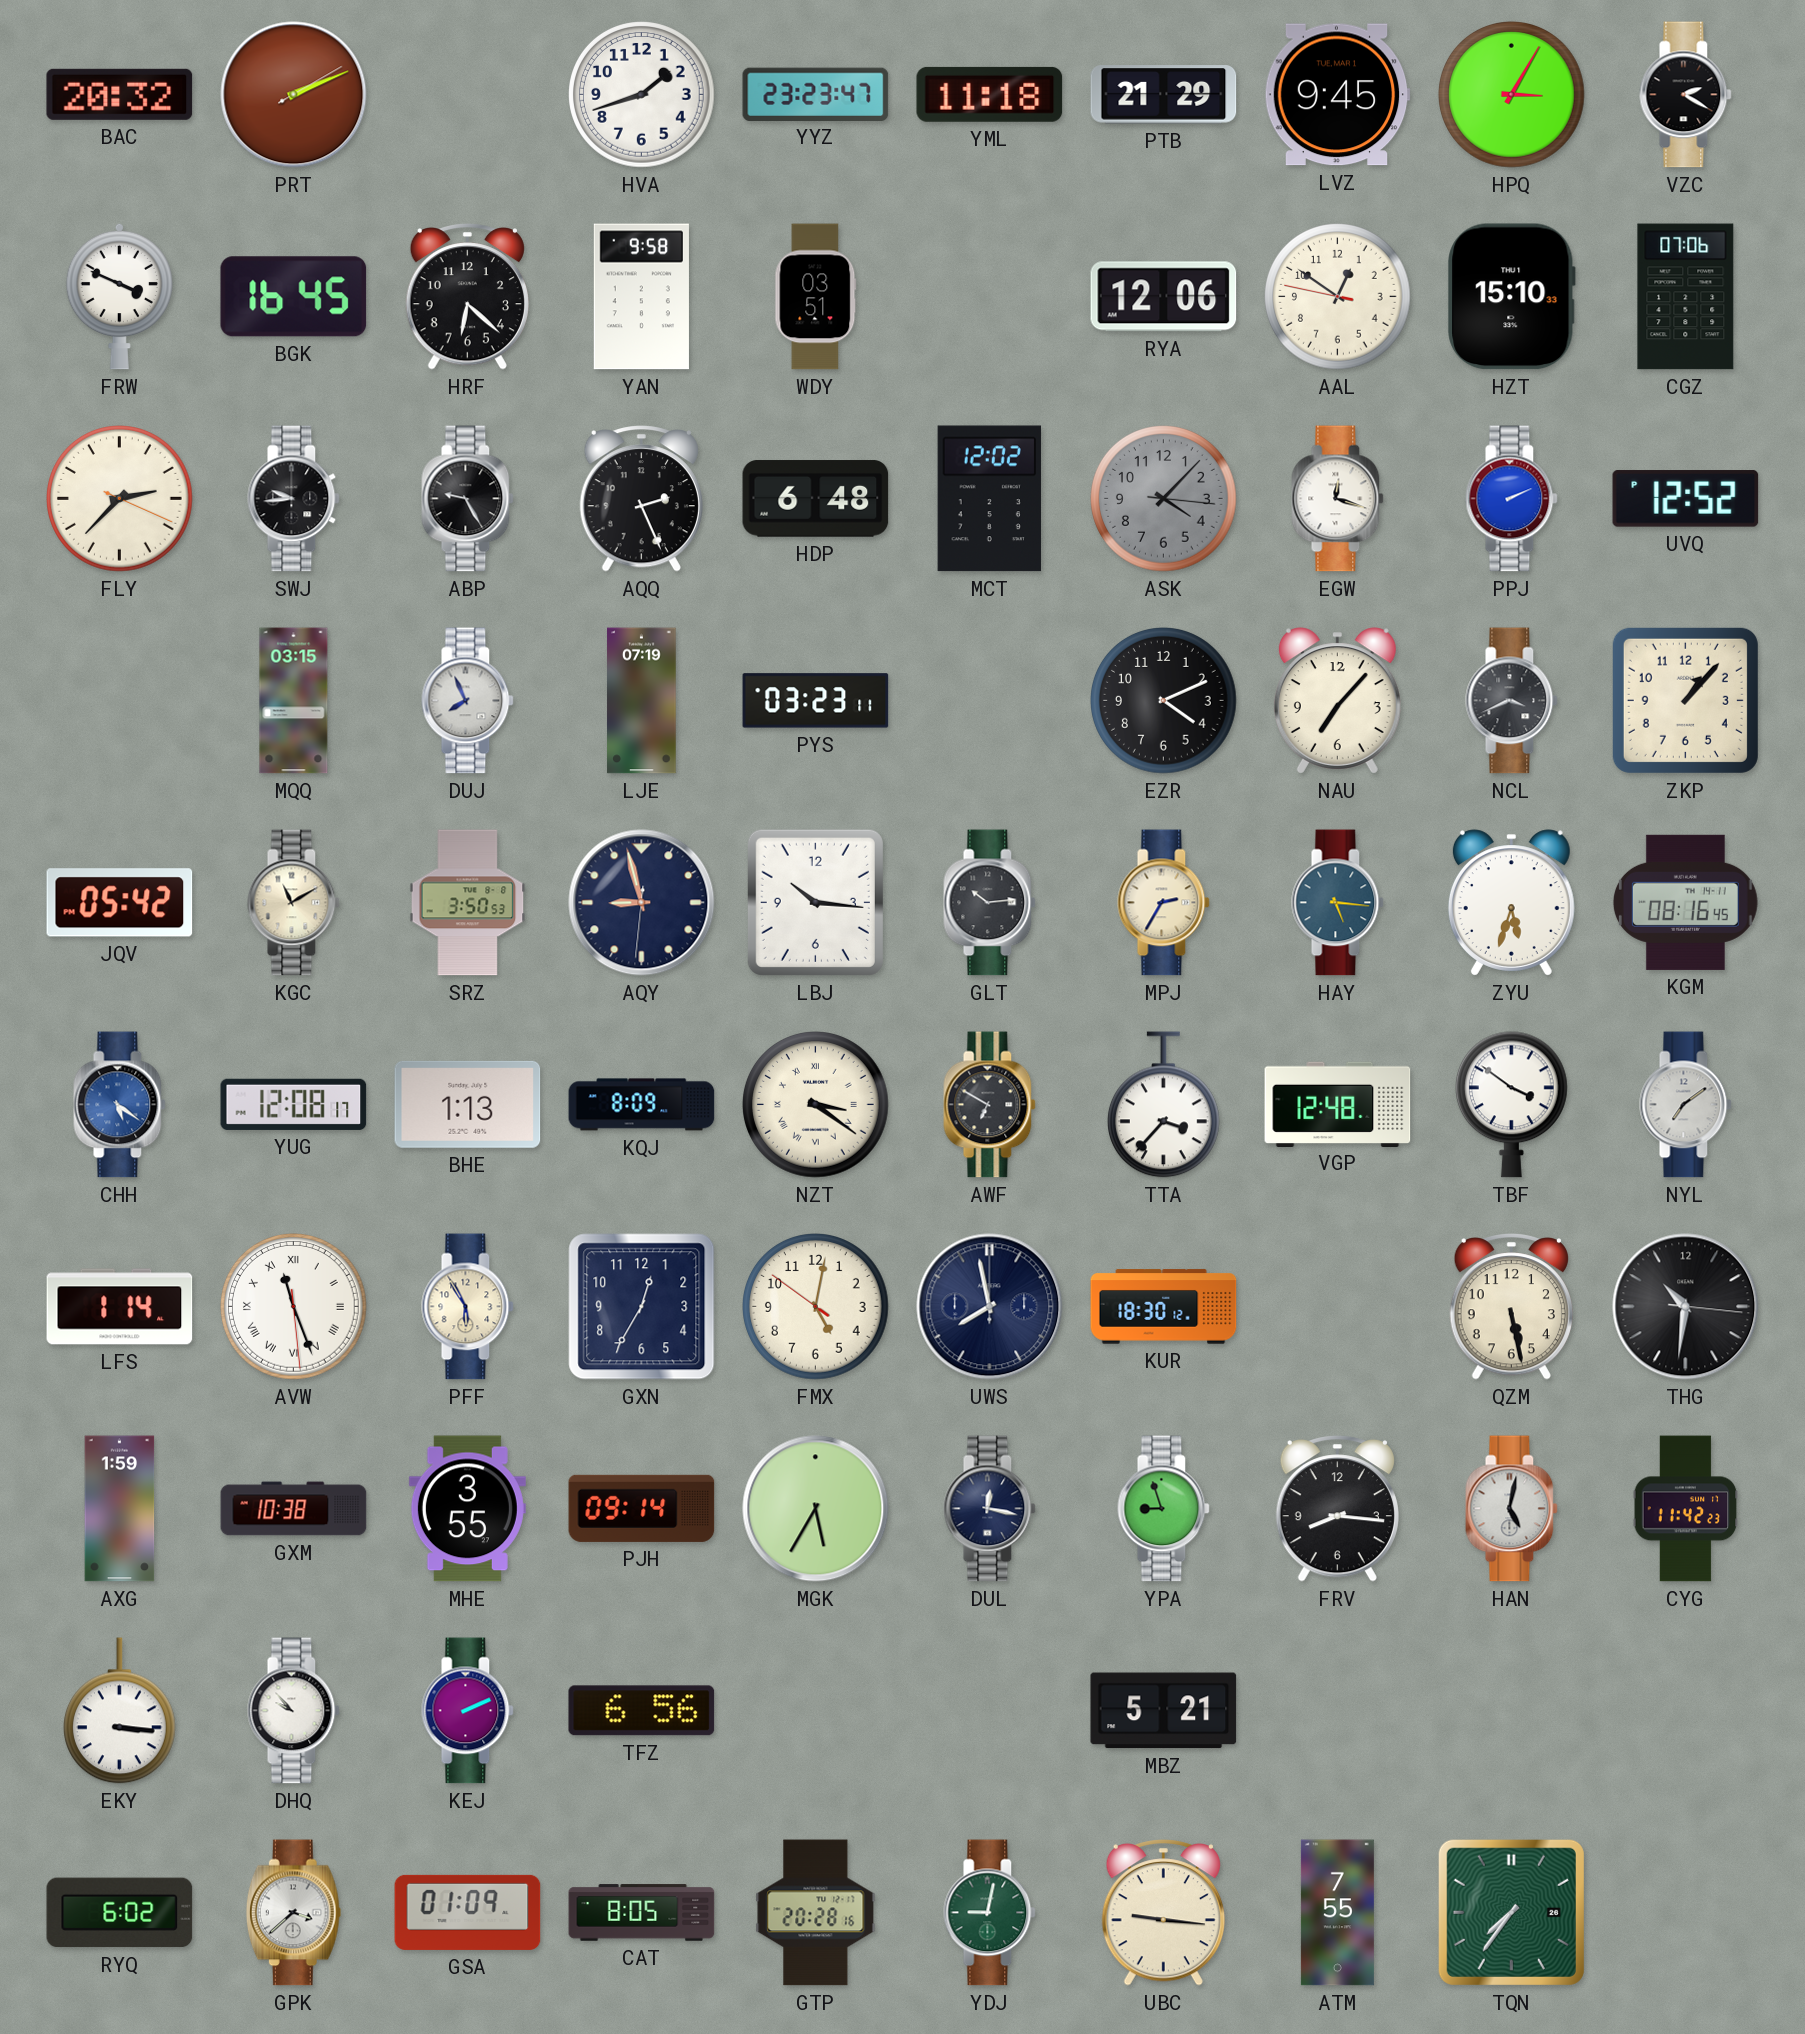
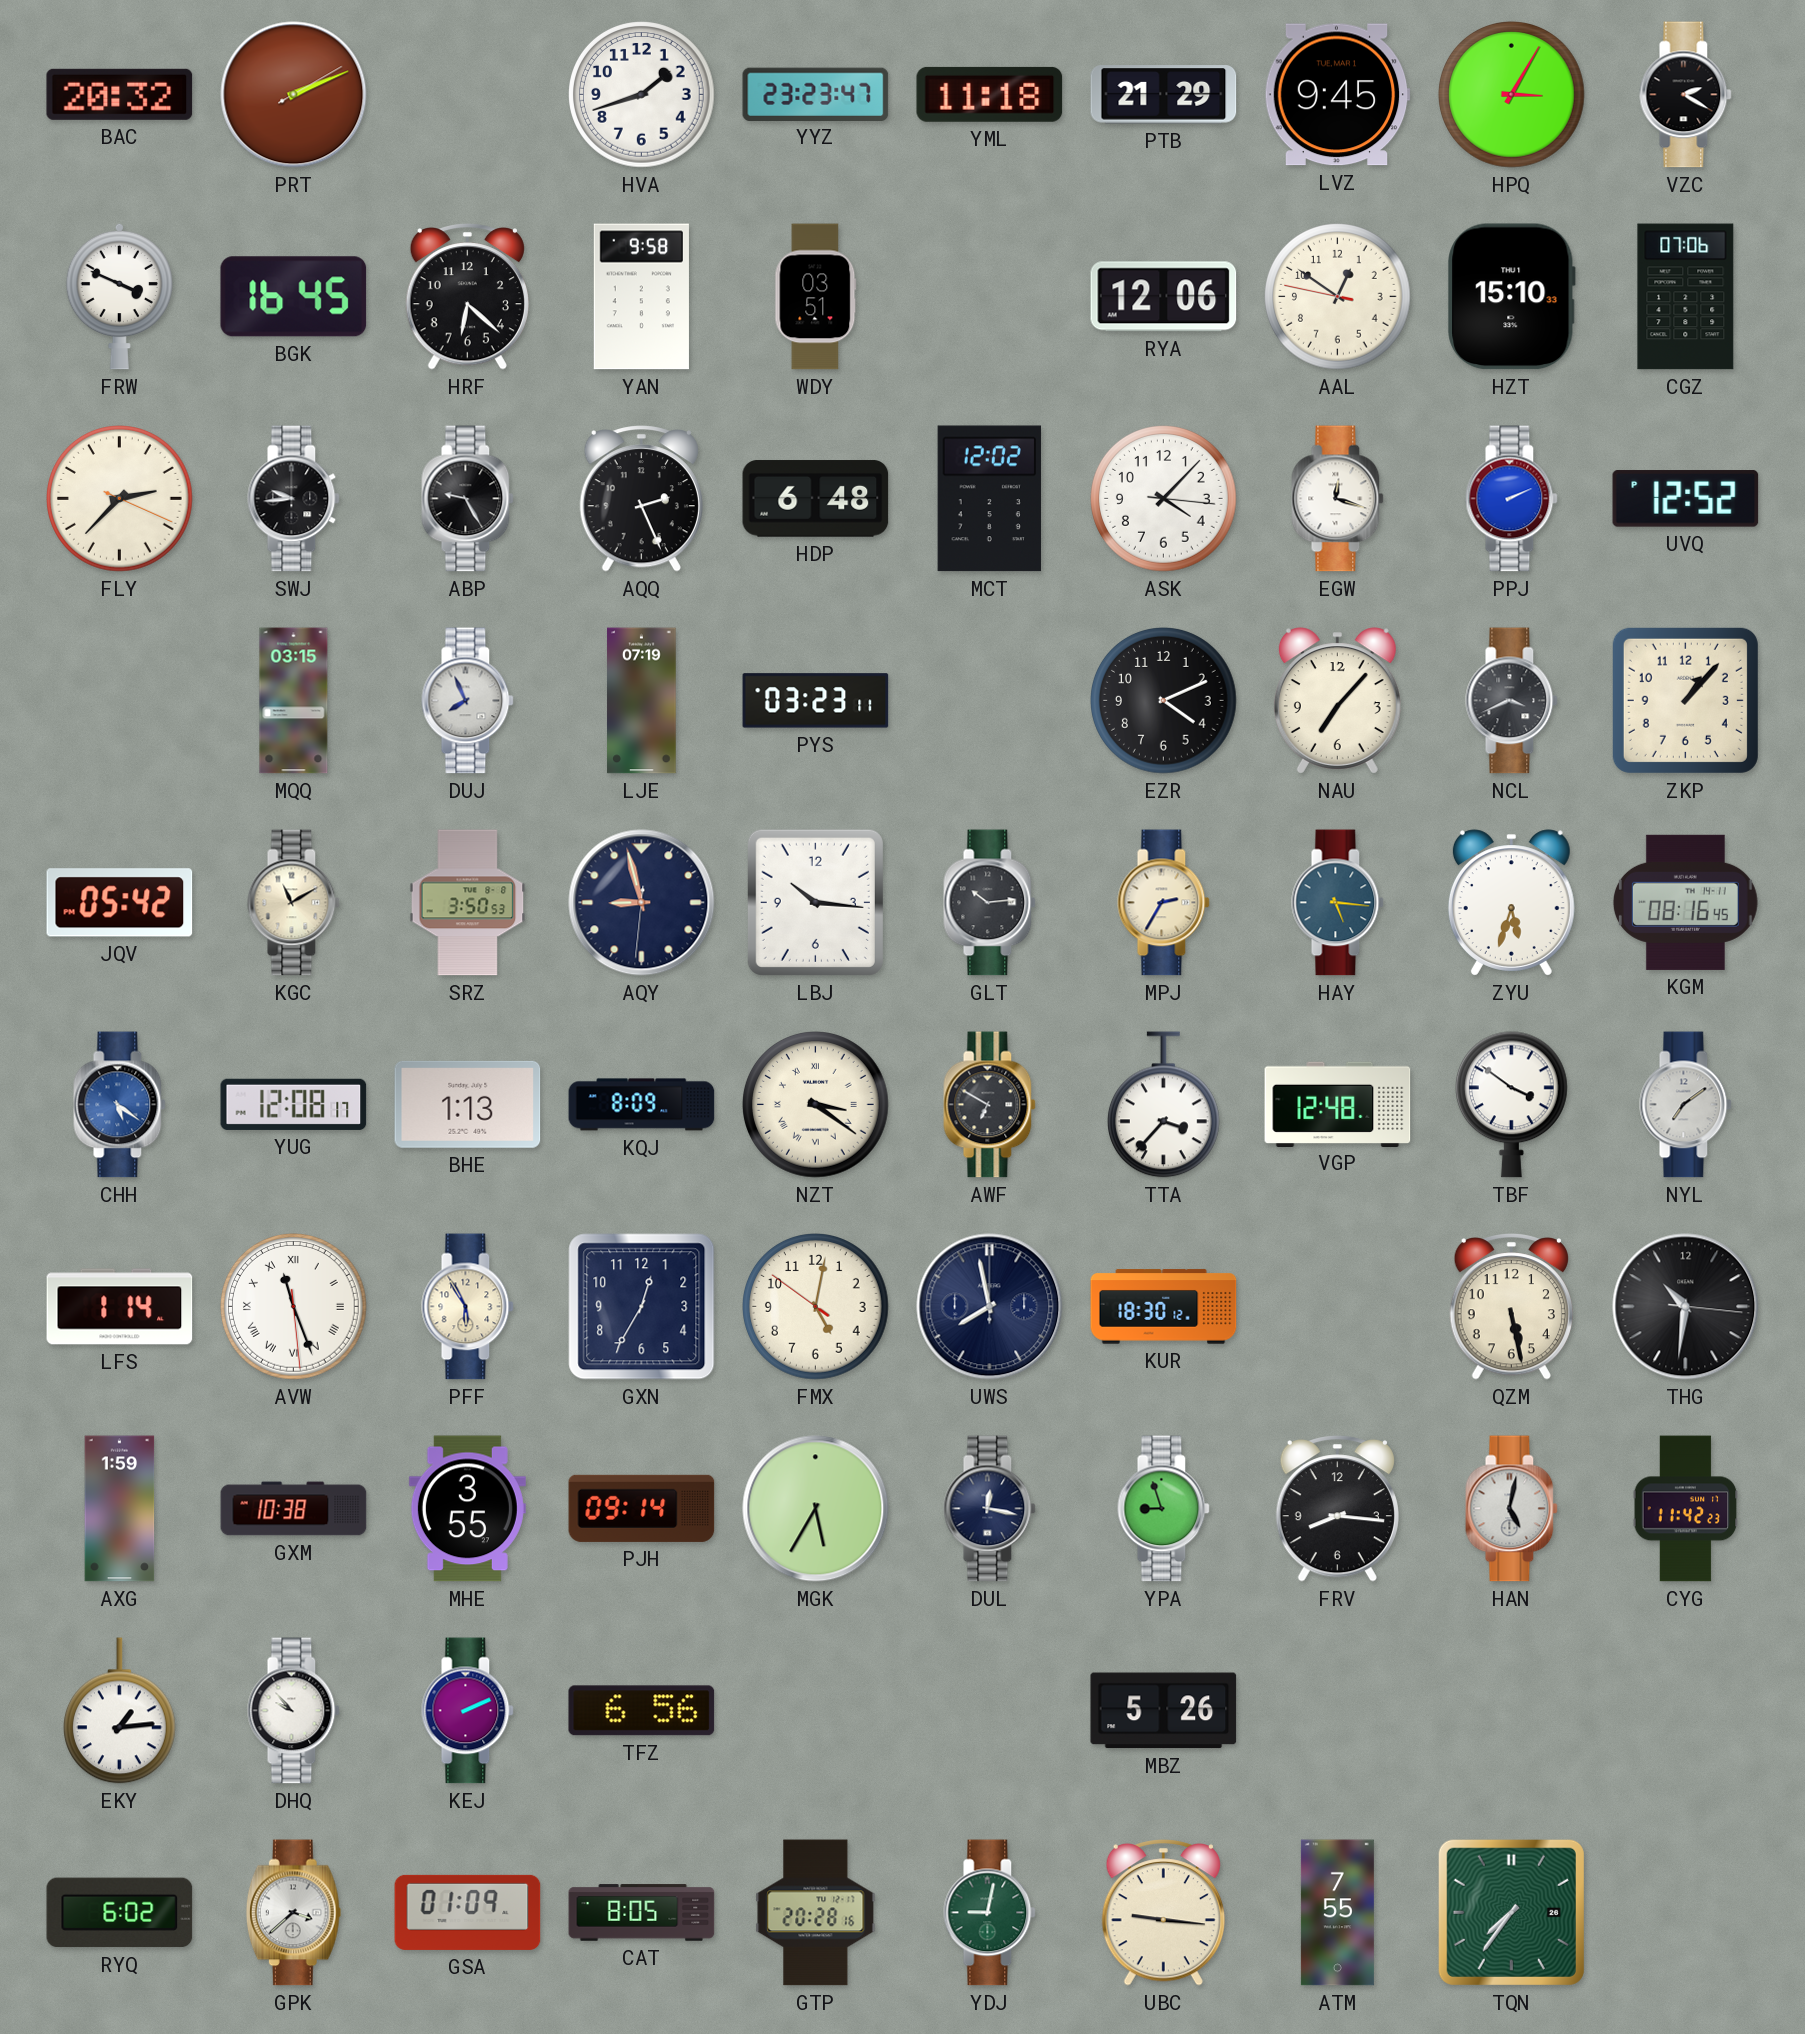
ASK dial: grey -> white
EKY: 3:16 -> 1:14
MBZ: 5:21 -> 5:26
